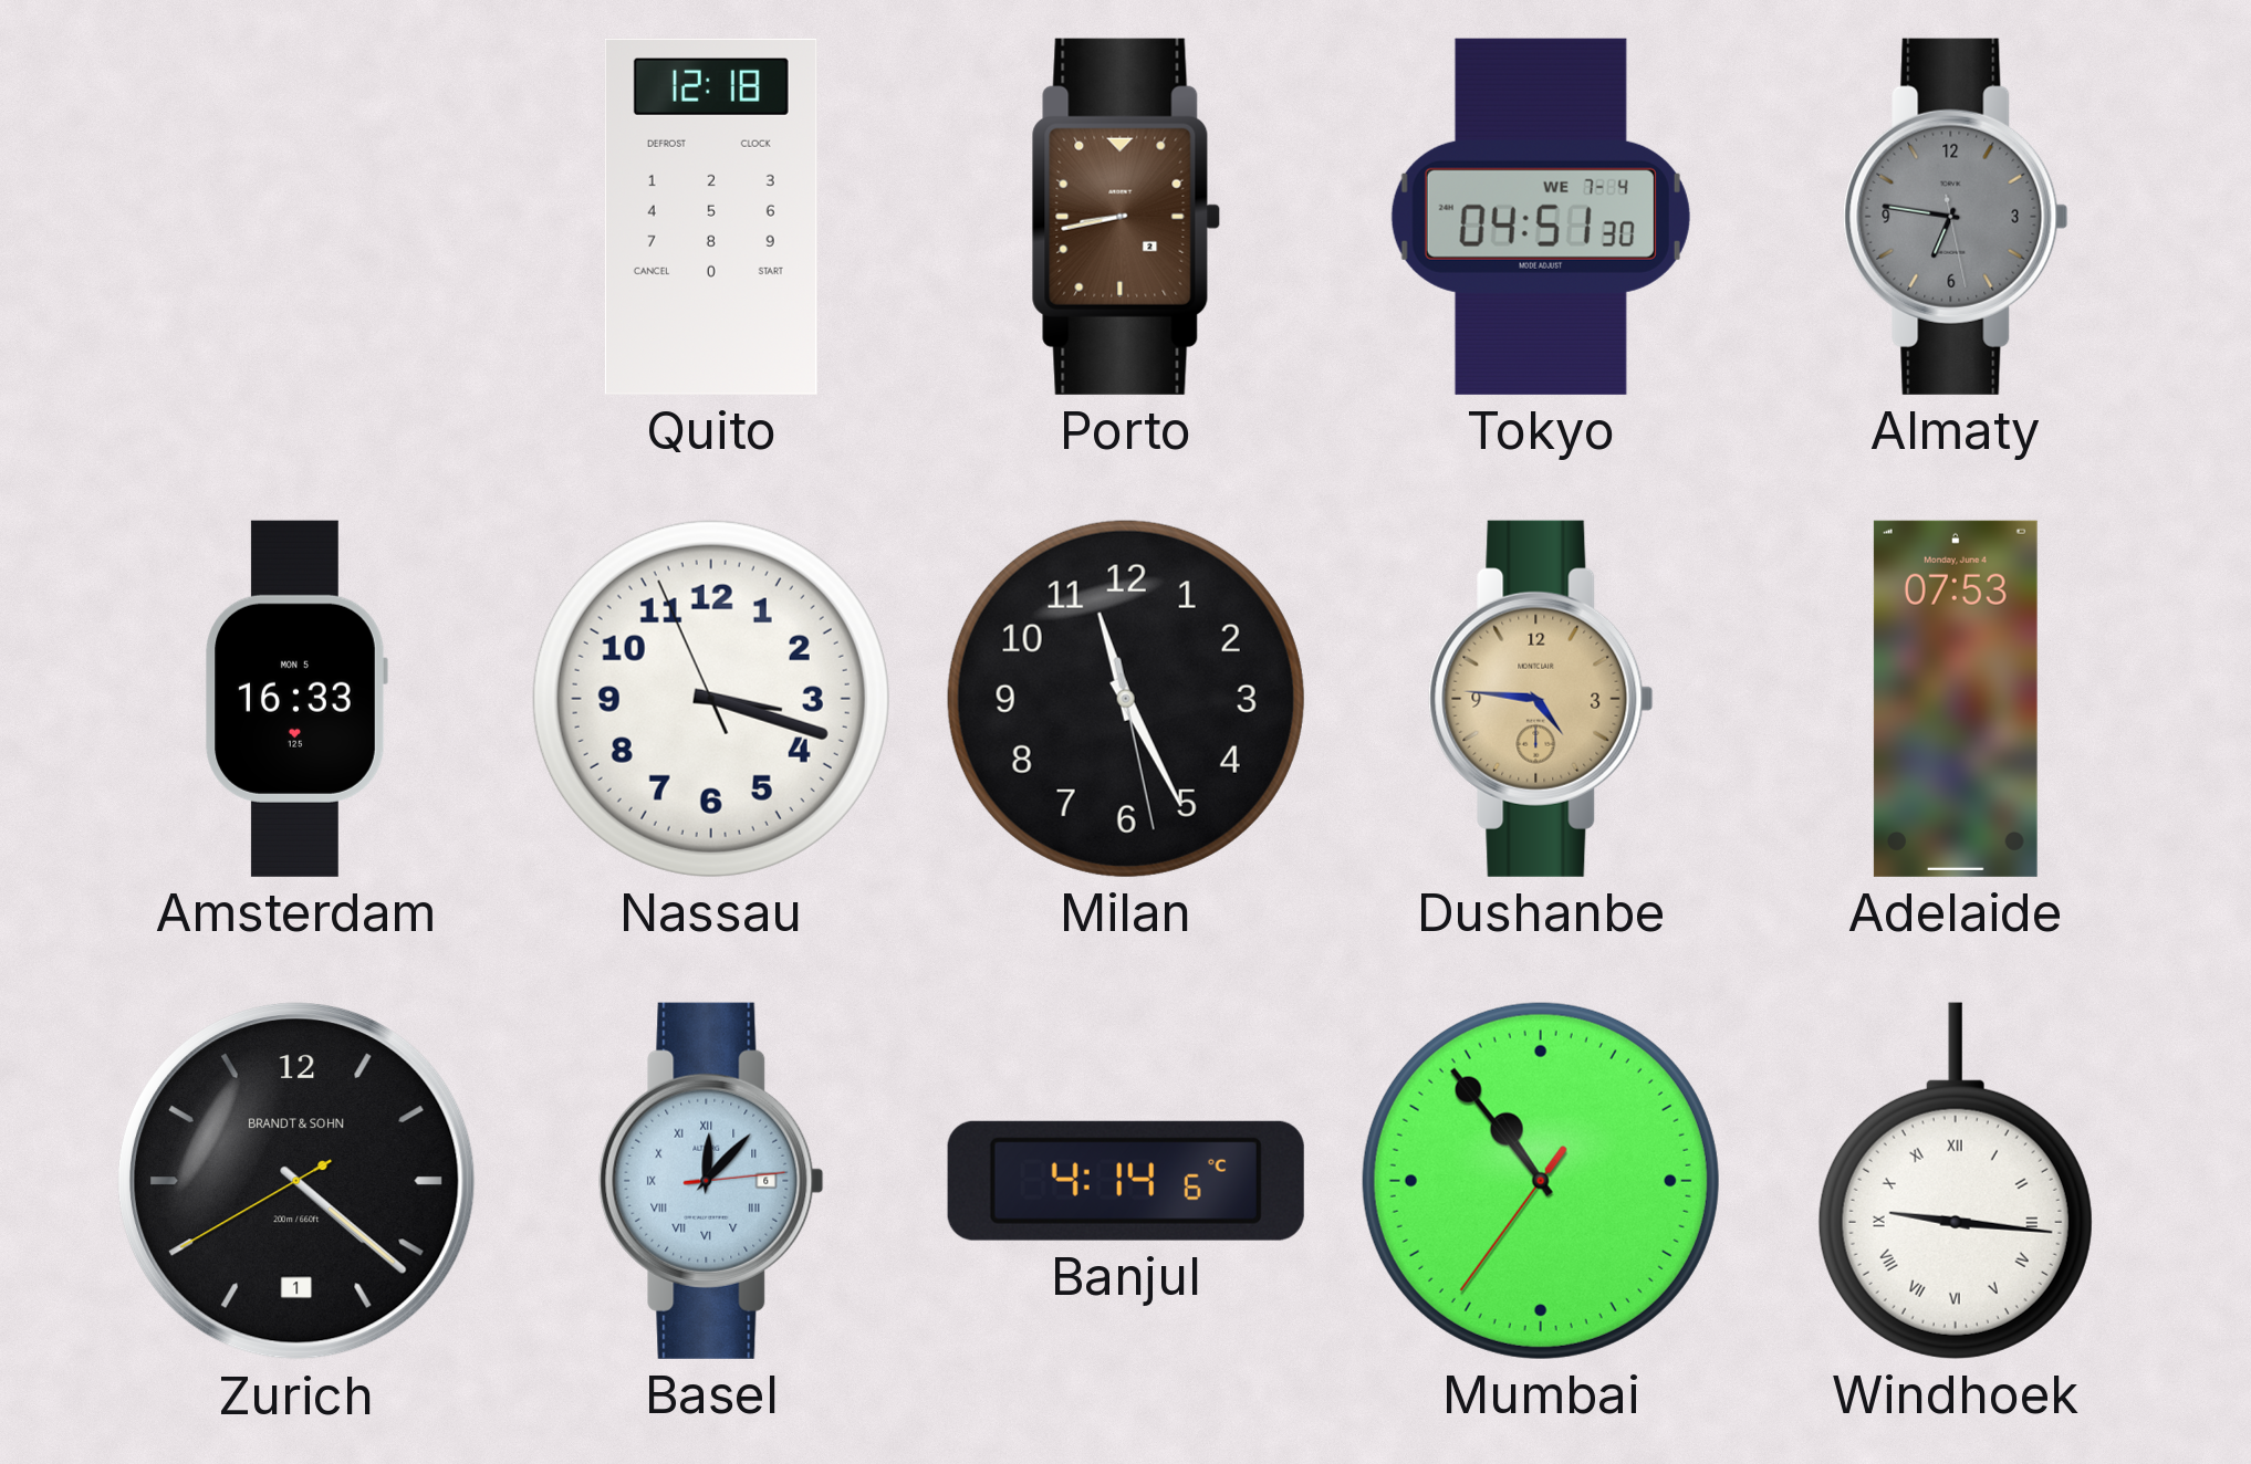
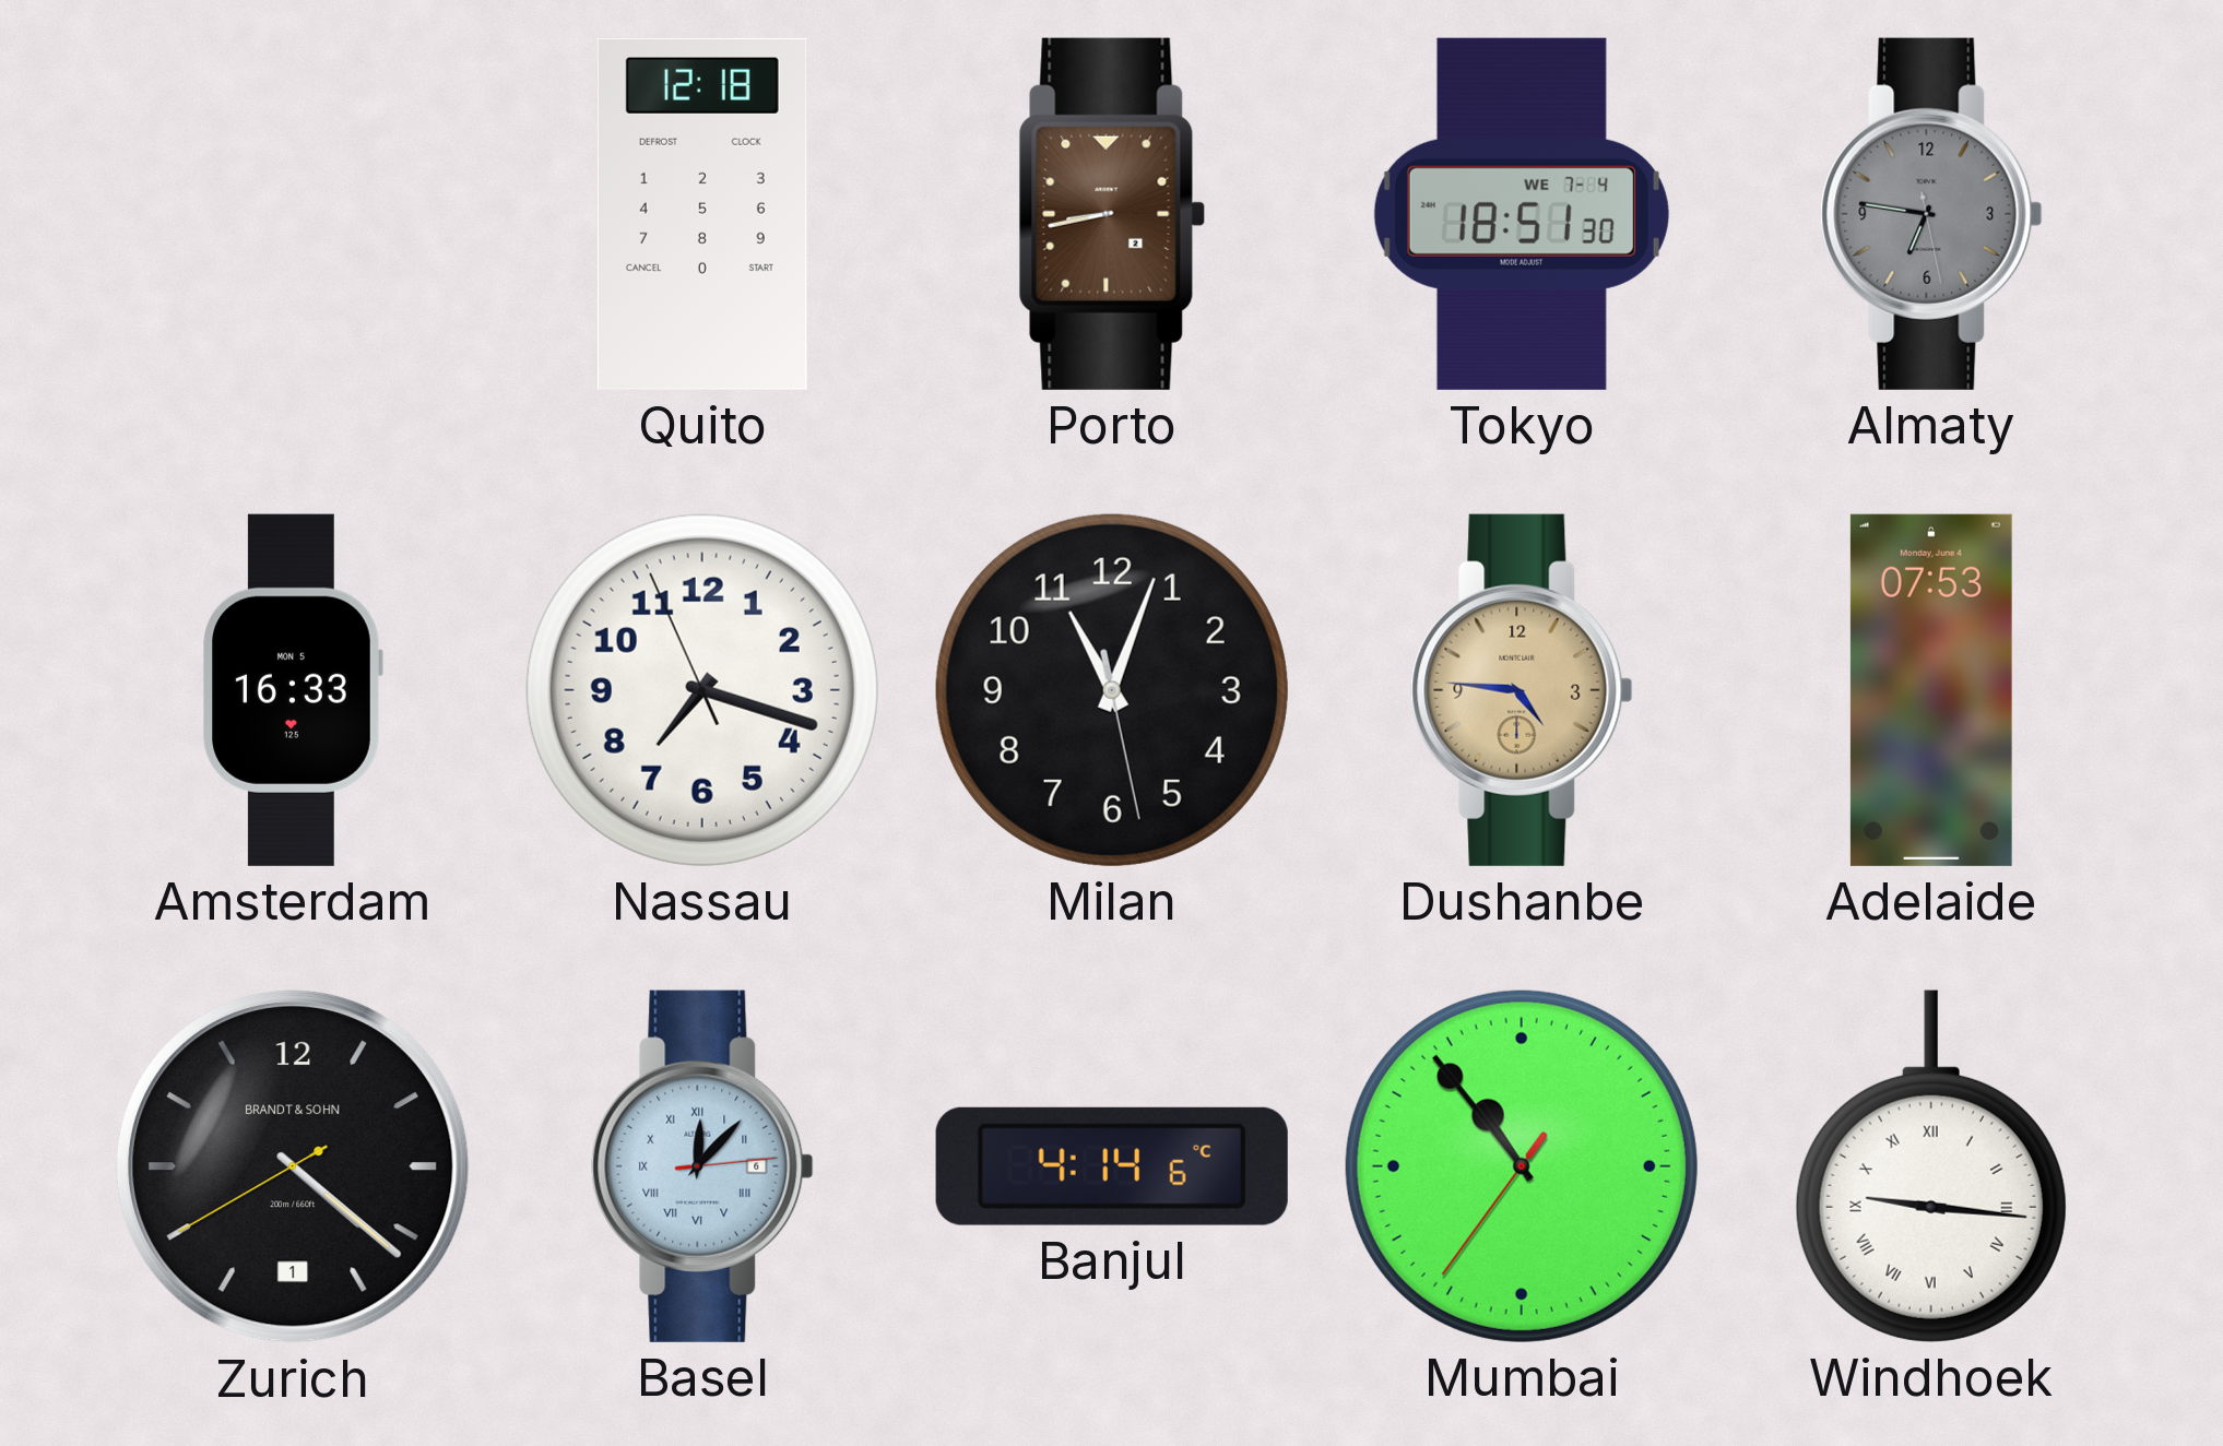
Tokyo: 04:51 -> 18:51
Nassau: 3:17 -> 7:17
Milan: 11:25 -> 11:03
